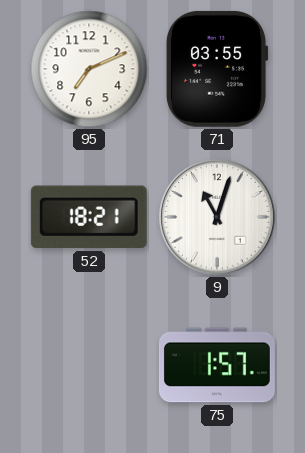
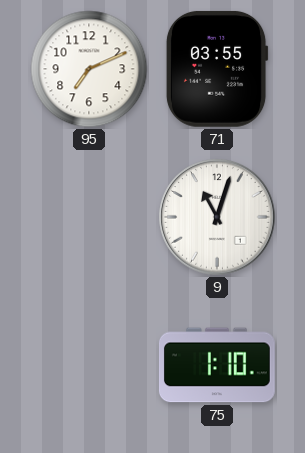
52: 18:21 -> none
75: 1:57 -> 1:10
